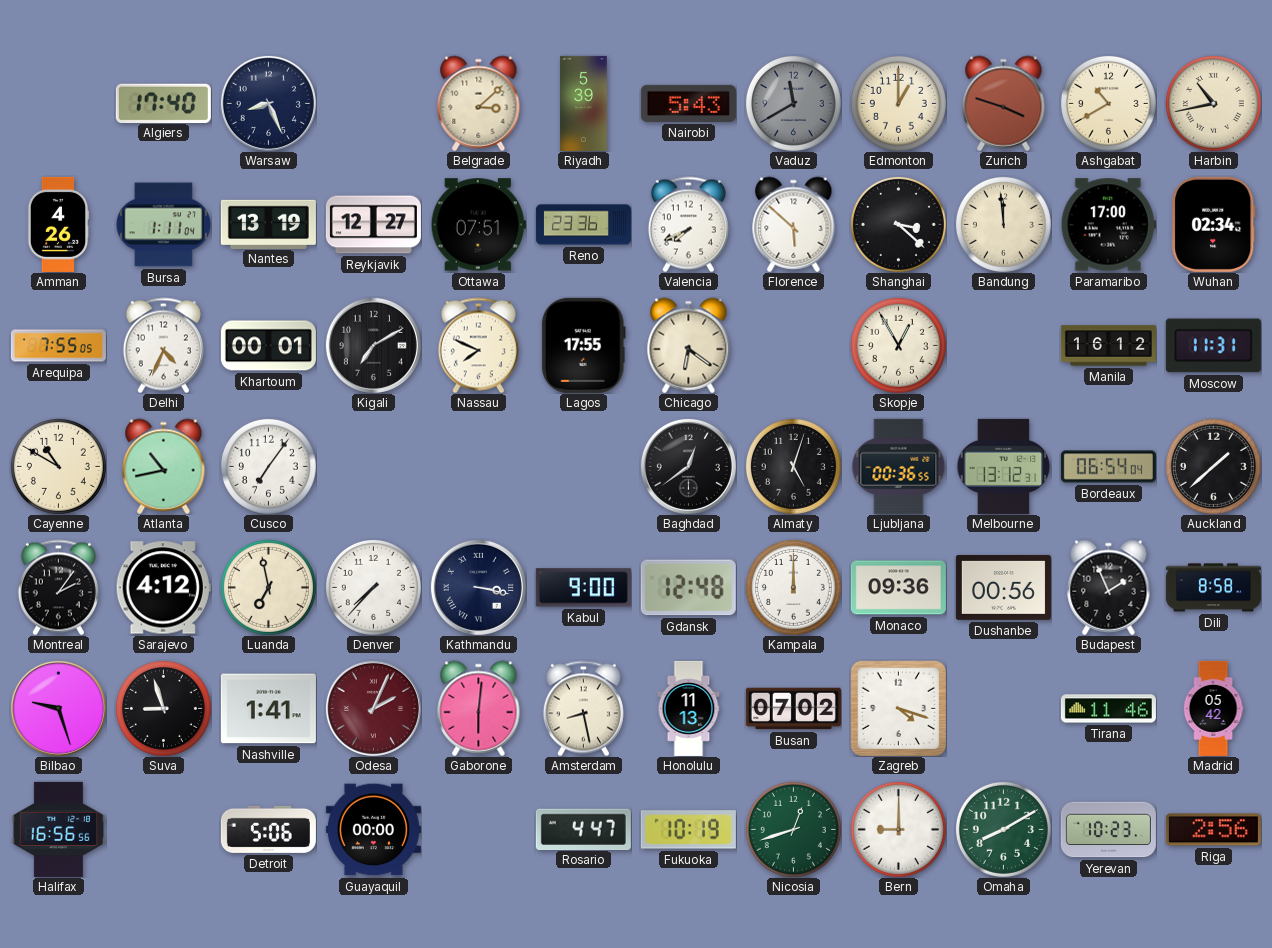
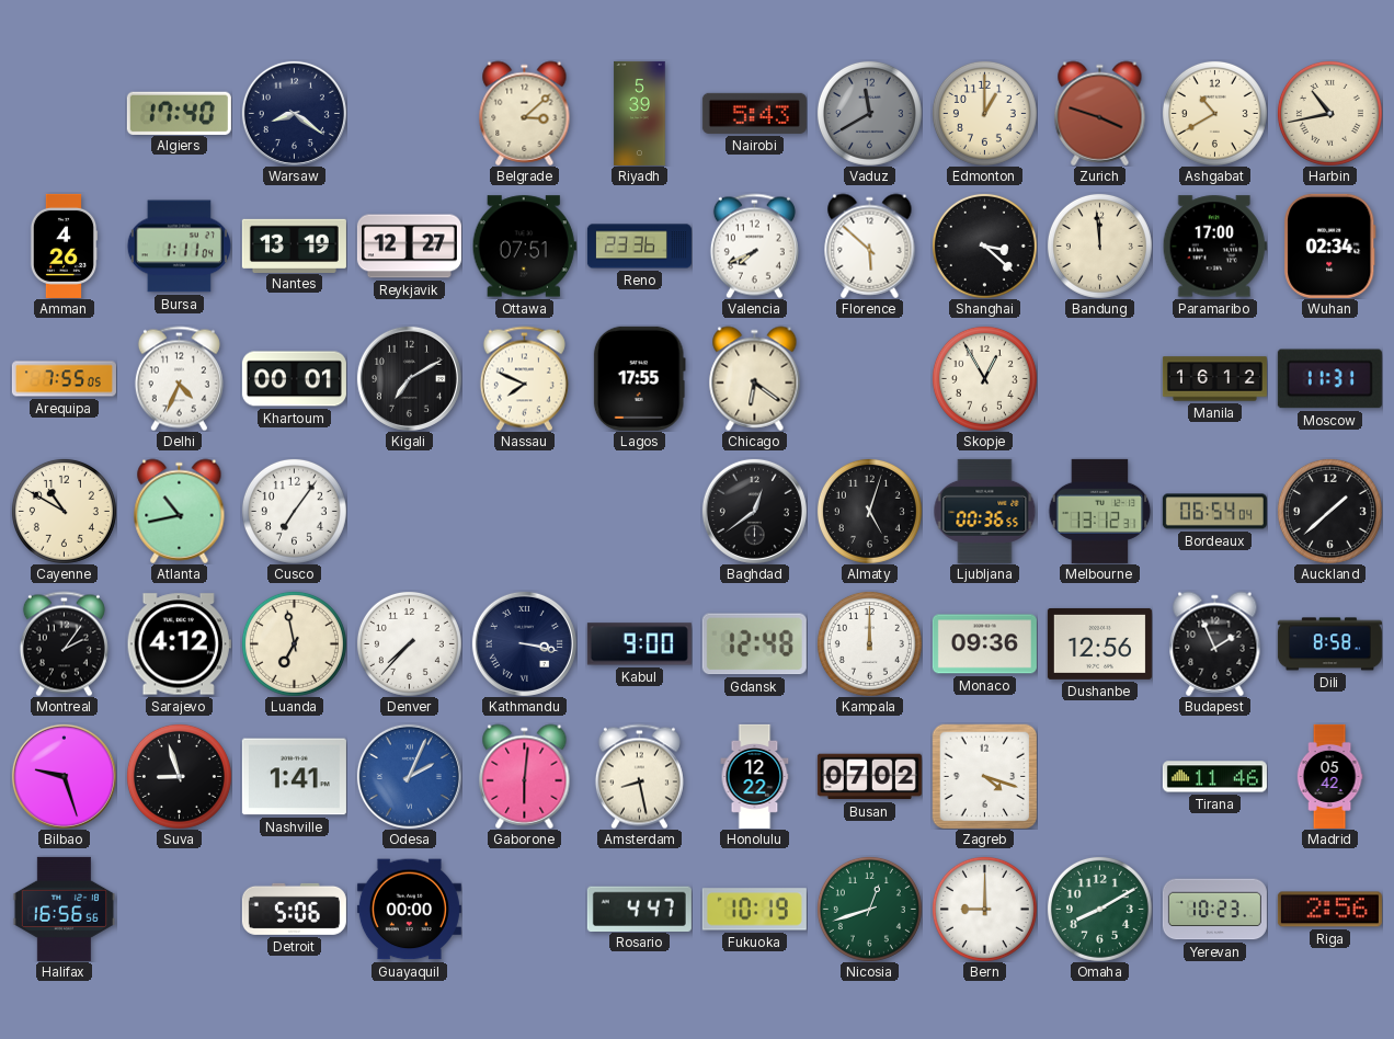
Warsaw: 8:26 -> 8:21
Dushanbe: 00:56 -> 12:56
Odesa dial: burgundy -> blue
Honolulu: 11:13 -> 12:22
